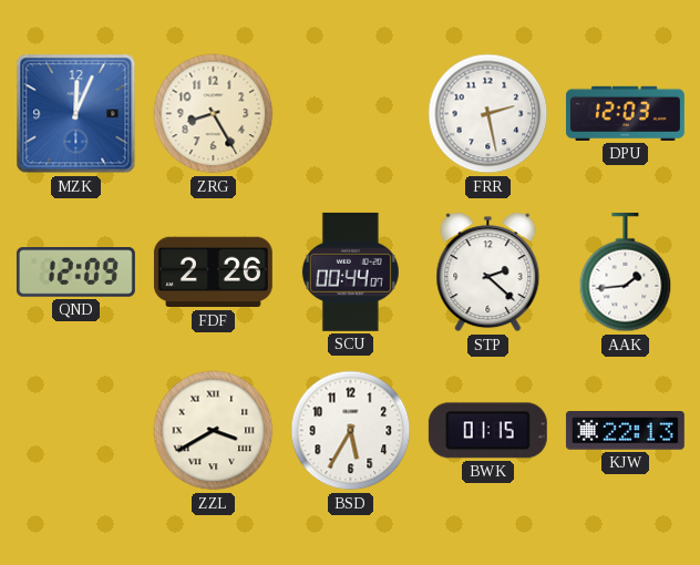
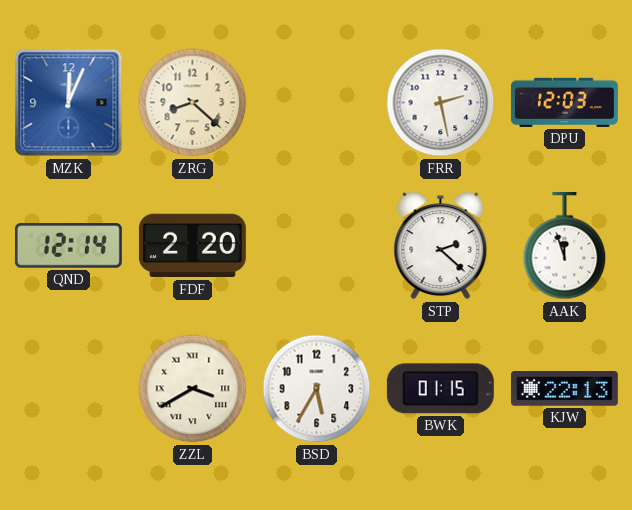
ZRG: 8:25 -> 8:22
QND: 12:09 -> 12:14
FDF: 2:26 -> 2:20
SCU: 00:44 -> none
AAK: 1:44 -> 11:57
